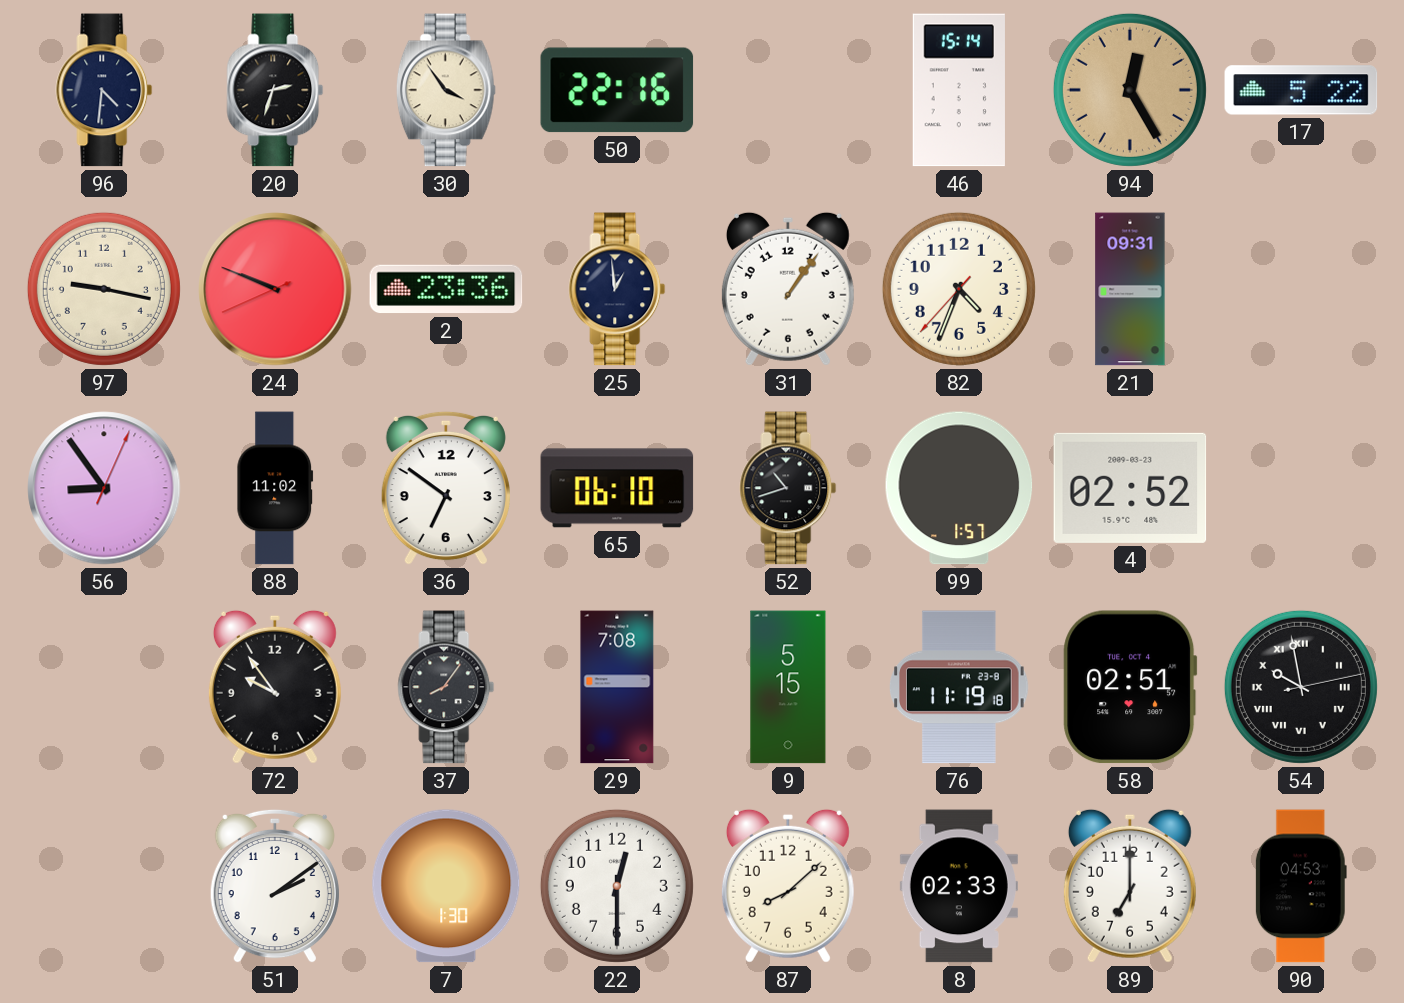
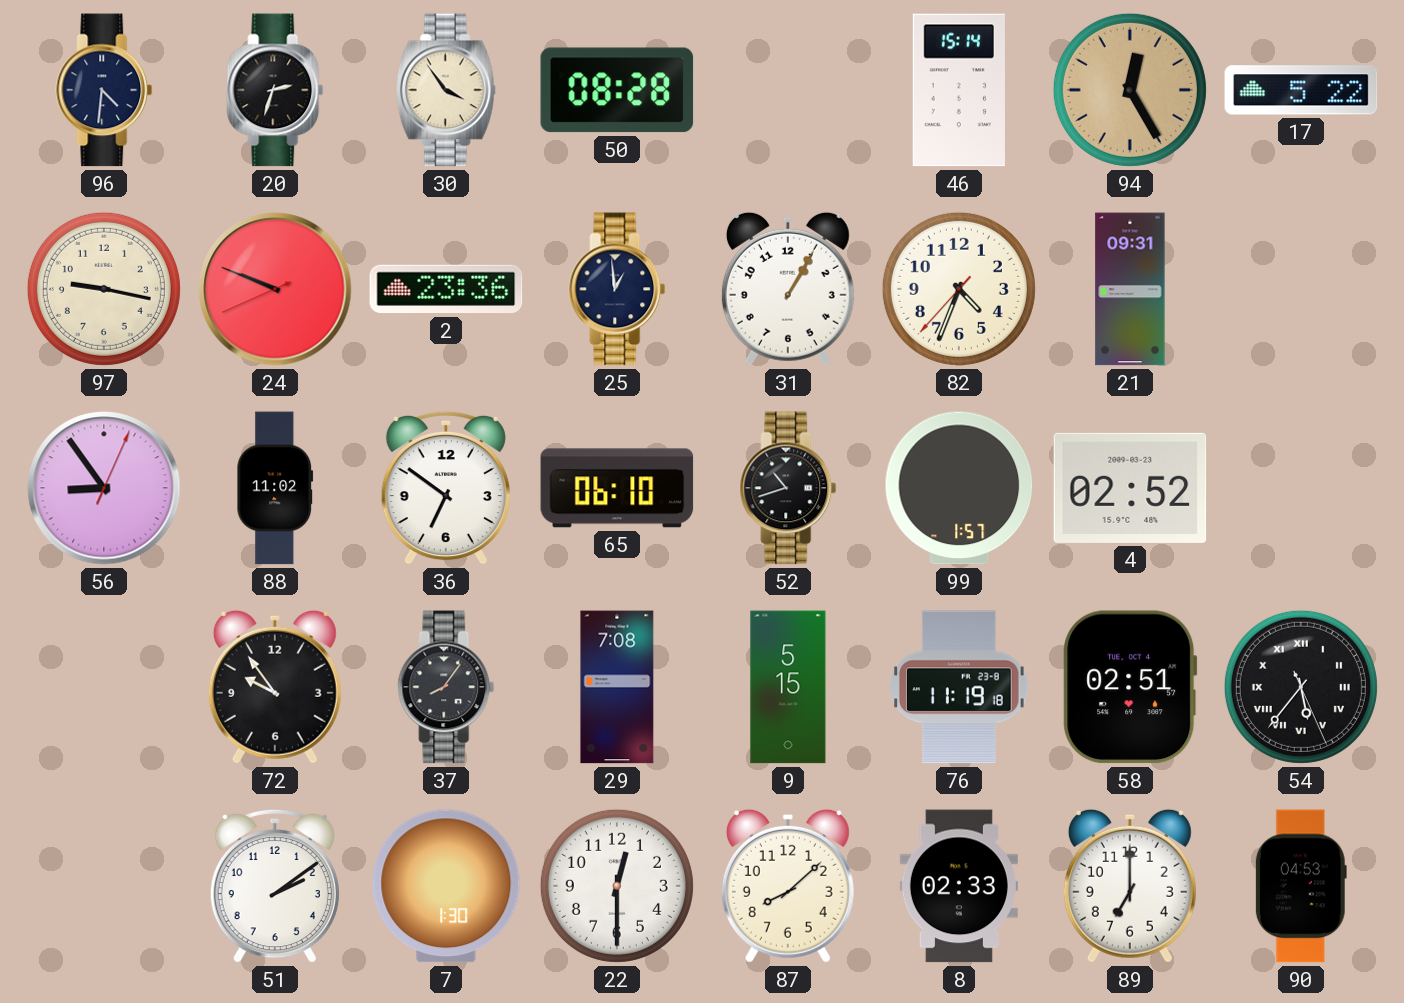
50: 22:16 -> 08:28
31: 1:06 -> 1:05
54: 9:58 -> 5:36
